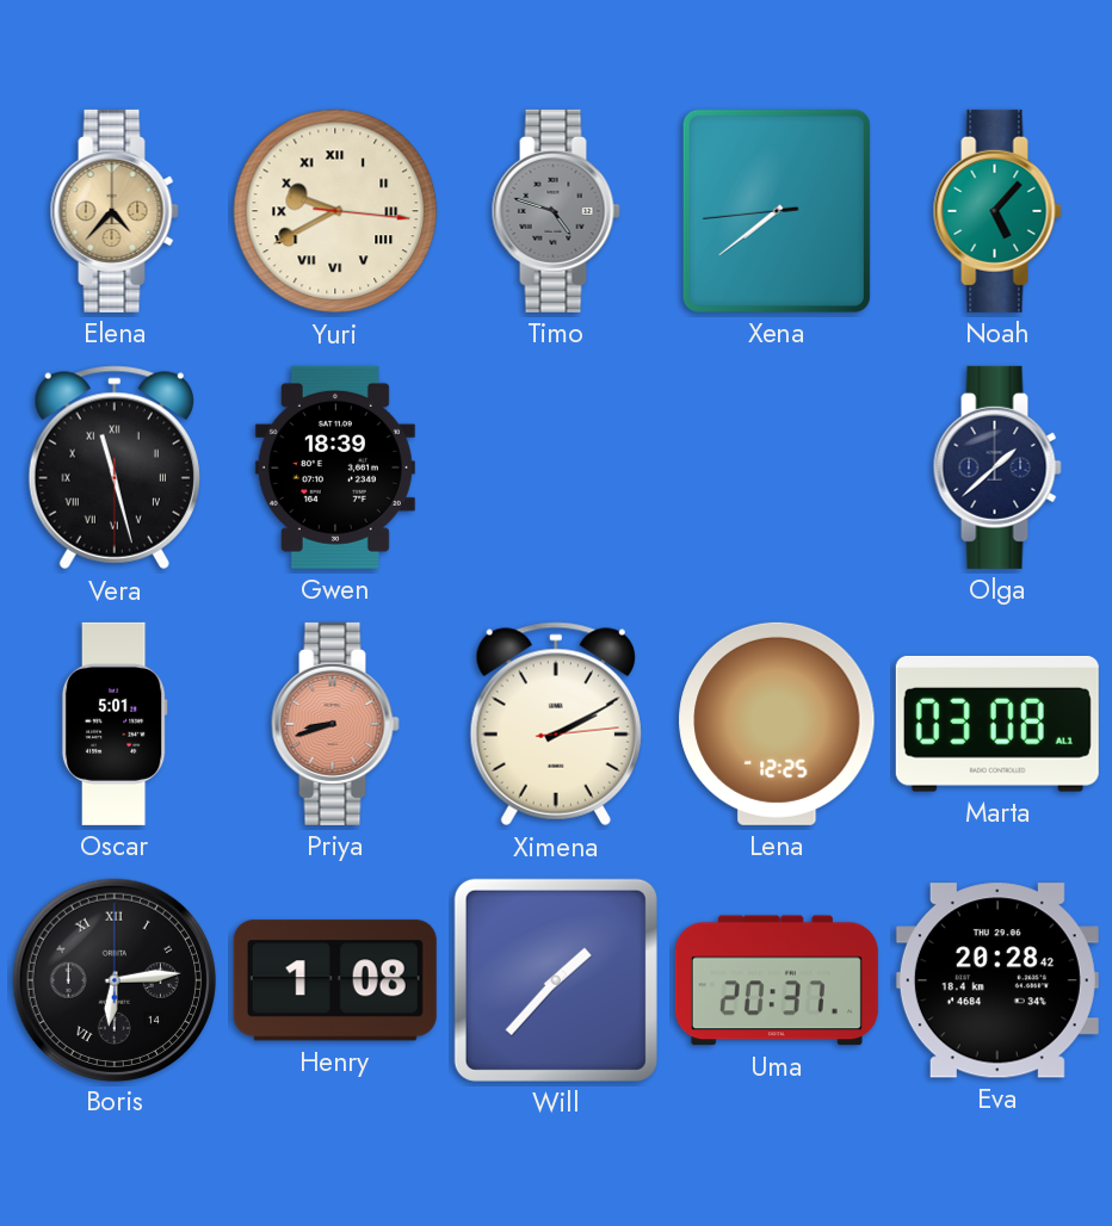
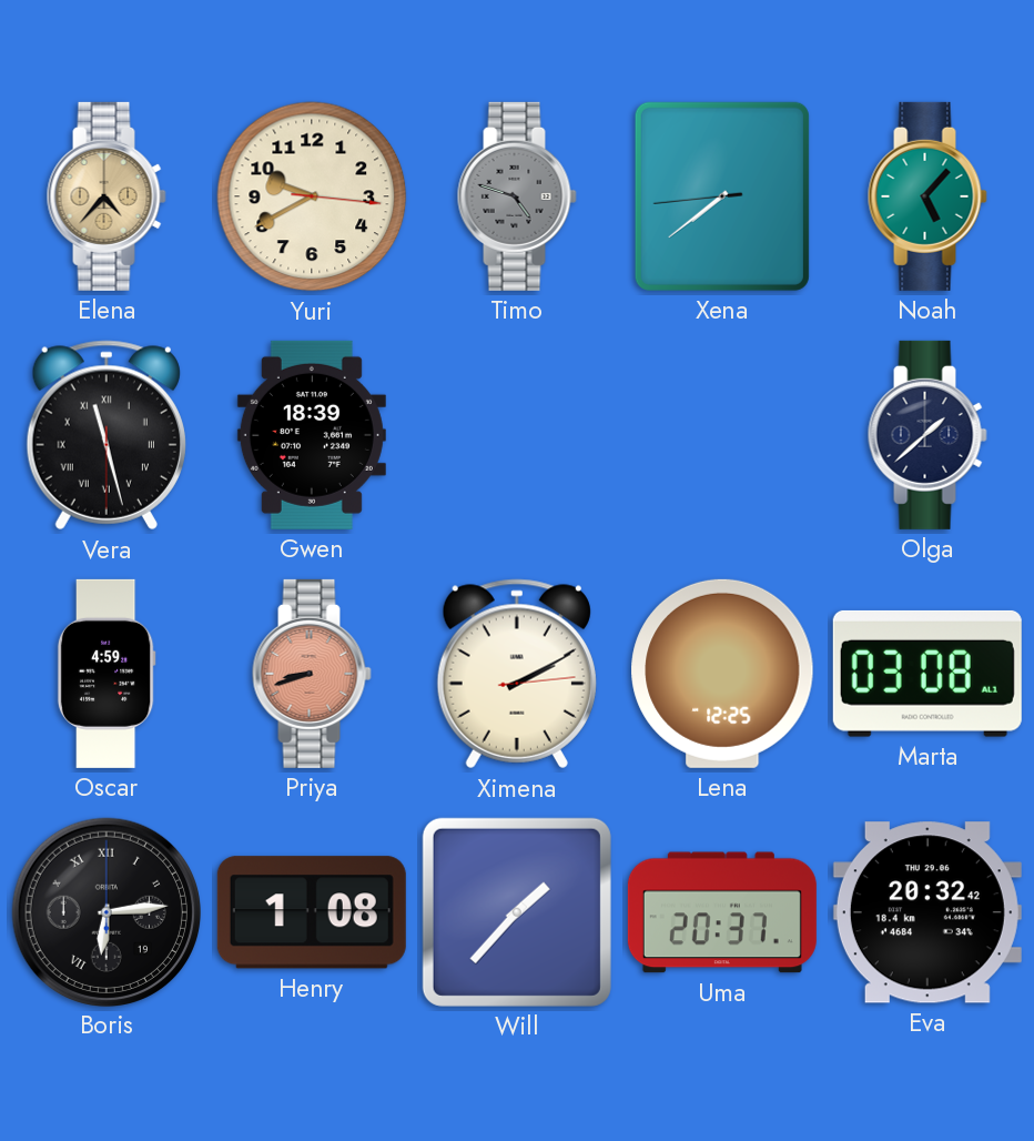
Yuri numerals: Roman -> Arabic
Oscar: 5:01 -> 4:59
Boris date: 14 -> 19
Eva: 20:28 -> 20:32
